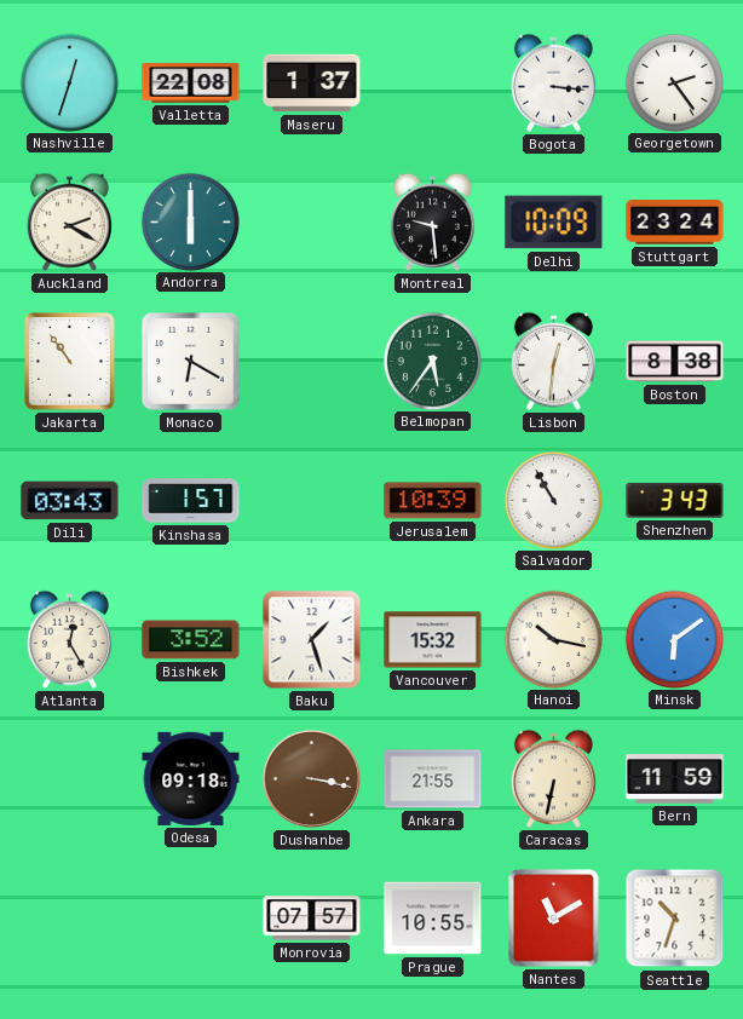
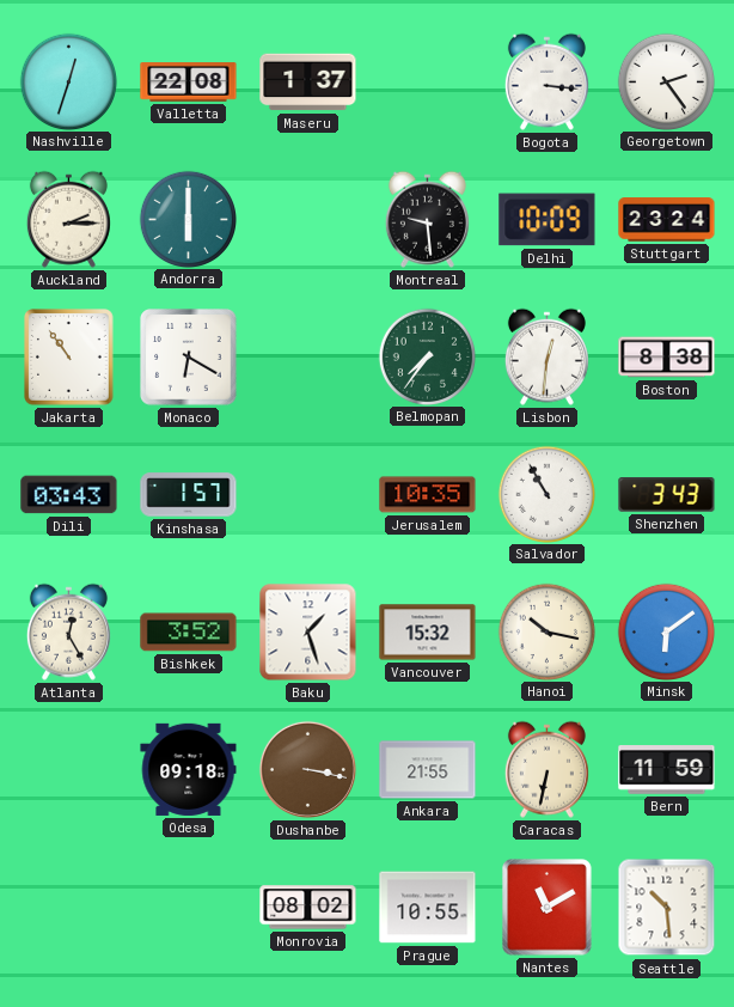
Auckland: 2:20 -> 2:15
Belmopan: 5:36 -> 7:36
Jerusalem: 10:39 -> 10:35
Monrovia: 07:57 -> 08:02
Seattle: 10:33 -> 10:29
